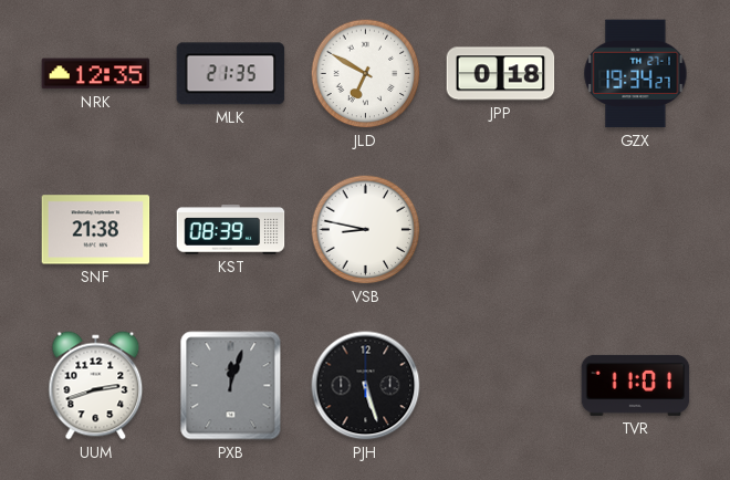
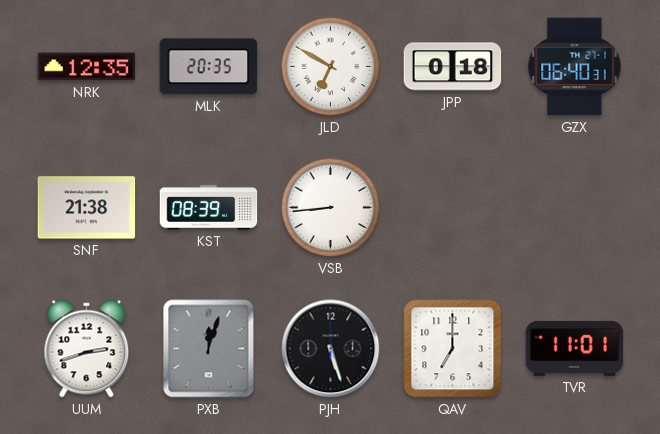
MLK: 21:35 -> 20:35
GZX: 19:34 -> 06:40
VSB: 8:47 -> 8:44
QAV: none -> 7:00
